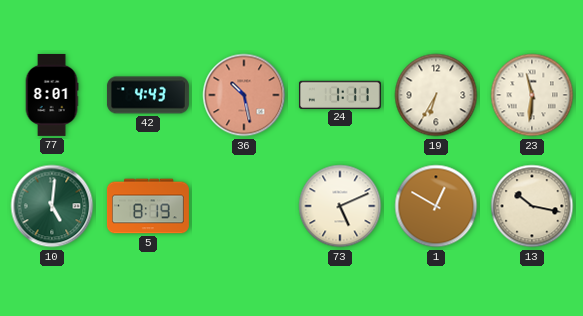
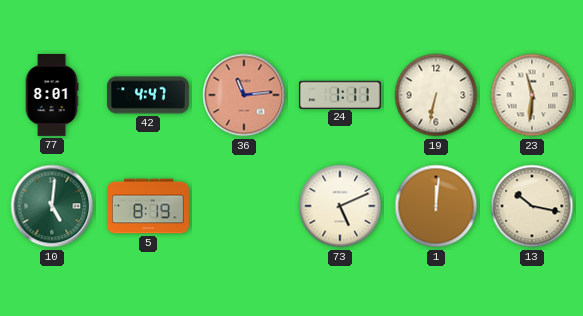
42: 4:43 -> 4:47
36: 10:28 -> 11:14
19: 6:35 -> 6:32
1: 12:50 -> 12:01
